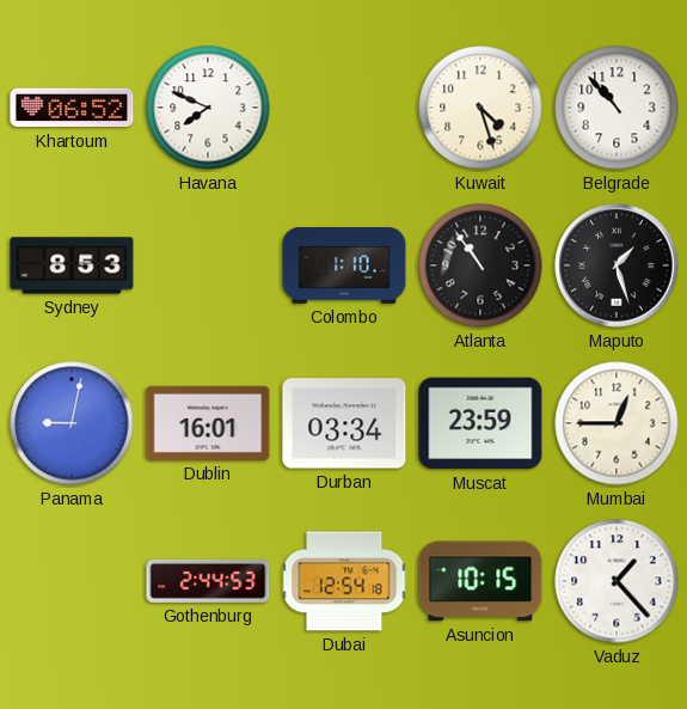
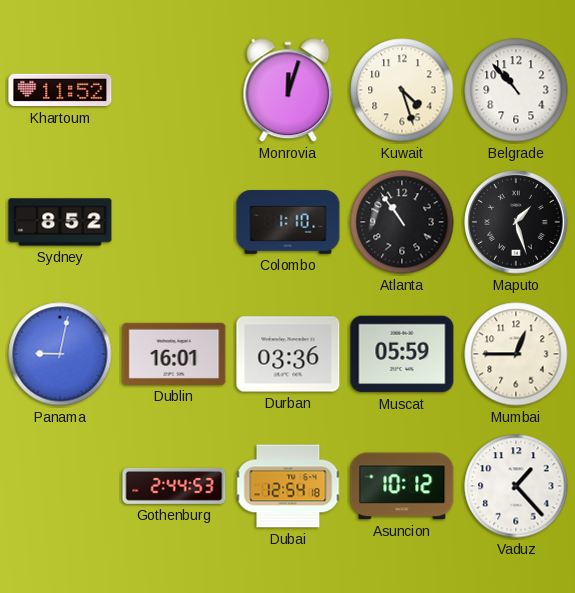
Khartoum: 06:52 -> 11:52
Havana: 7:49 -> none
Monrovia: none -> 12:03
Sydney: 8:53 -> 8:52
Durban: 03:34 -> 03:36
Muscat: 23:59 -> 05:59
Asuncion: 10:15 -> 10:12
